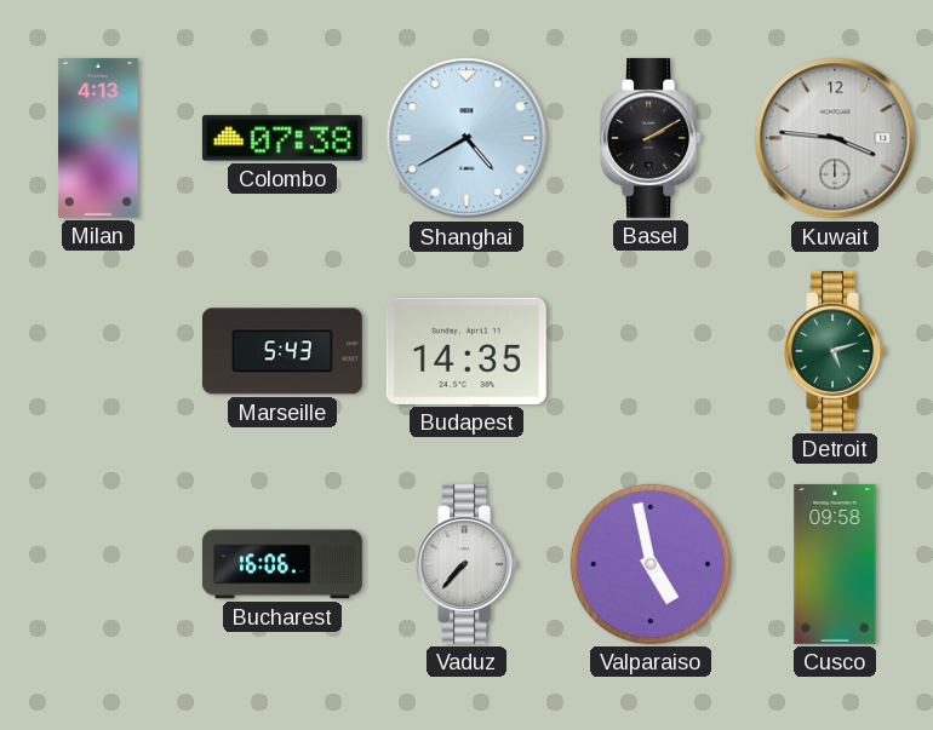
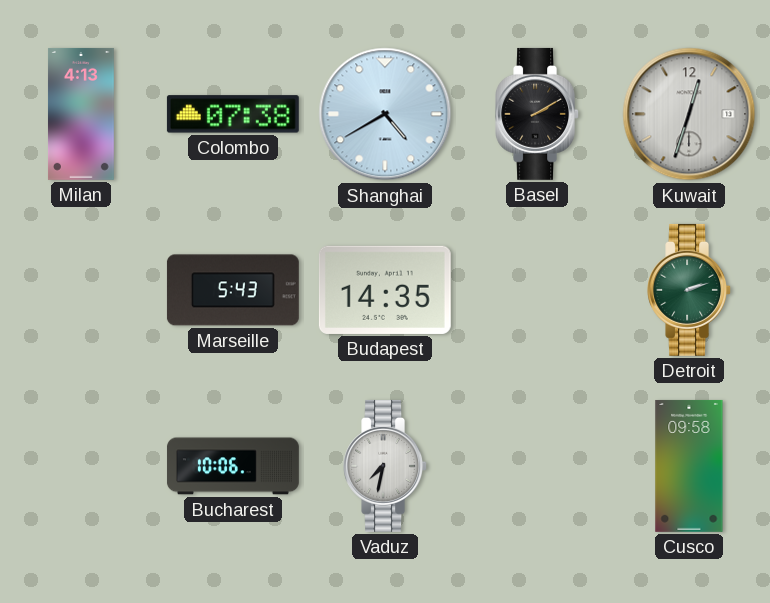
Kuwait: 3:46 -> 12:33
Detroit: 5:12 -> 2:12
Bucharest: 16:06 -> 10:06
Vaduz: 7:37 -> 7:32
Valparaiso: 4:58 -> none
